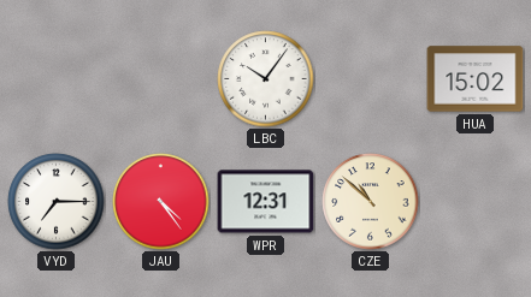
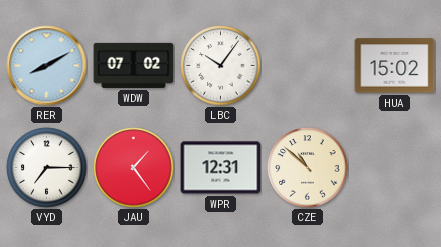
RER: none -> 8:10
WDW: none -> 07:02
JAU: 4:24 -> 1:24
